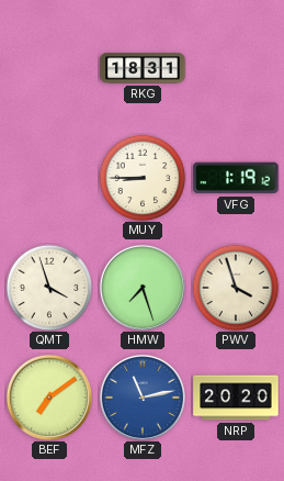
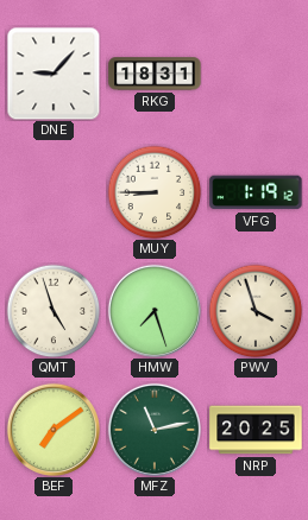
DNE: none -> 9:07
QMT: 3:57 -> 4:57
MFZ dial: blue -> green
NRP: 20:20 -> 20:25
